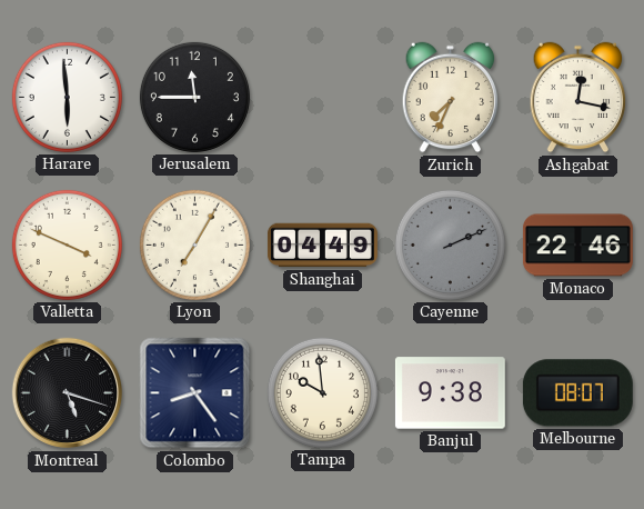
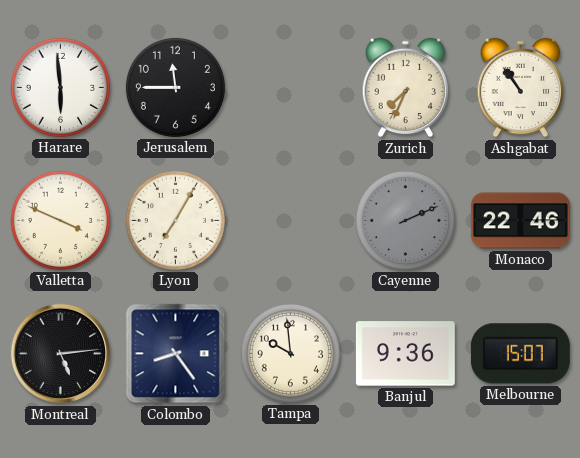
Ashgabat: 12:17 -> 10:54
Shanghai: 04:49 -> none
Montreal: 5:18 -> 5:14
Banjul: 9:38 -> 9:36
Melbourne: 08:07 -> 15:07
